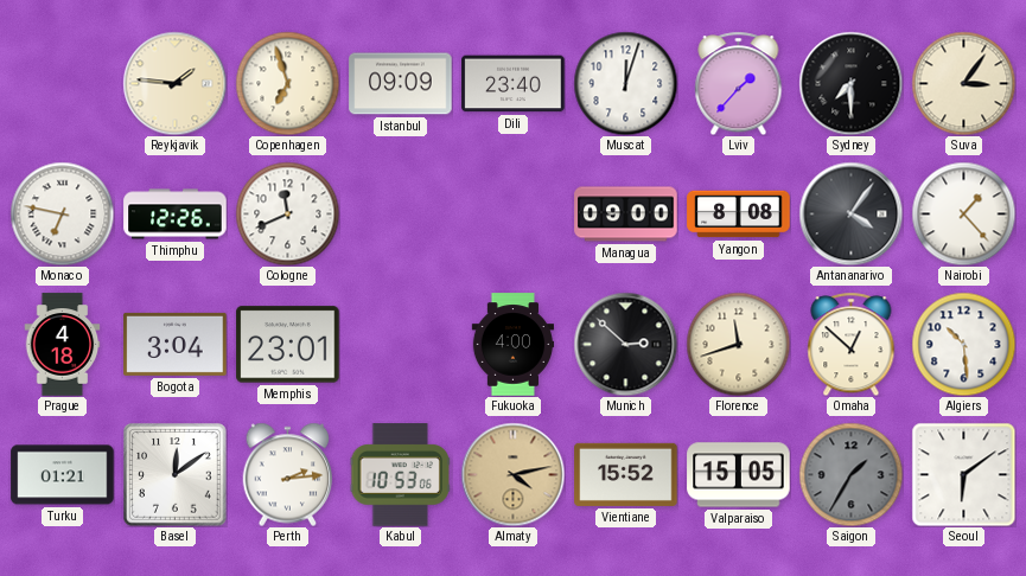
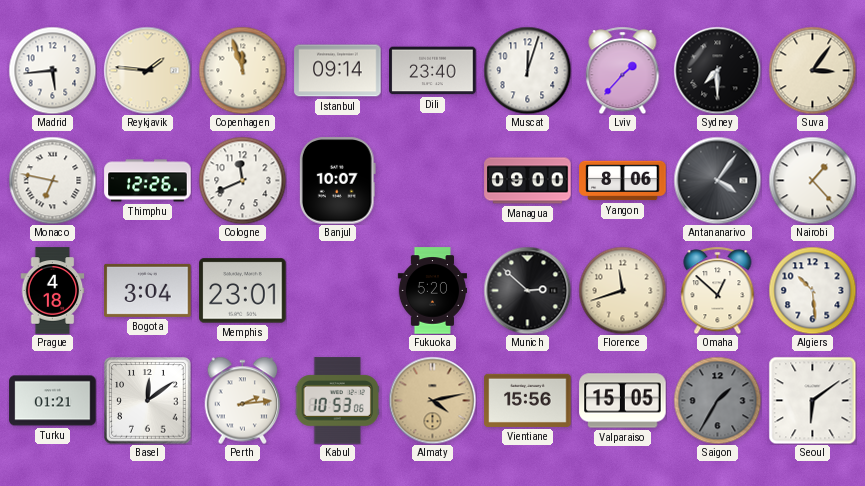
Madrid: none -> 5:44
Copenhagen: 6:57 -> 11:57
Istanbul: 09:09 -> 09:14
Banjul: none -> 10:07
Yangon: 8:08 -> 8:06
Fukuoka: 4:00 -> 5:20
Vientiane: 15:52 -> 15:56
